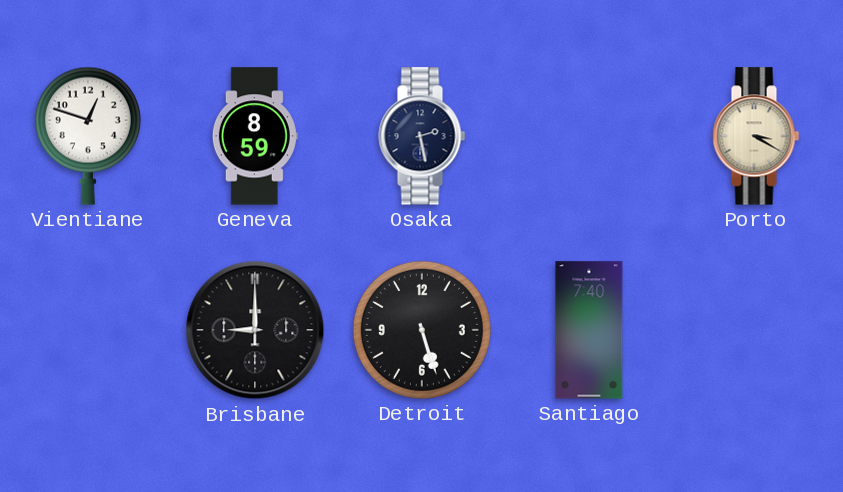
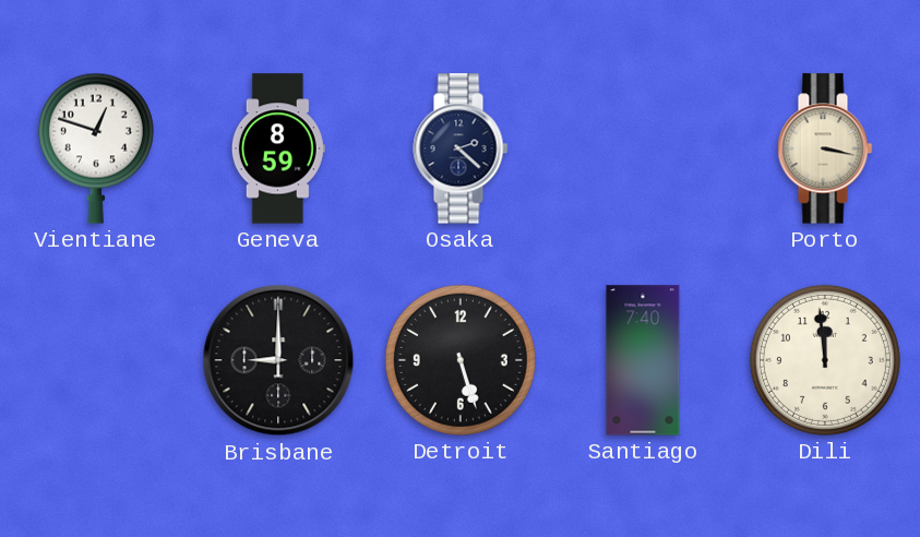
Osaka: 2:28 -> 2:22
Porto: 3:20 -> 3:17
Dili: none -> 11:59
